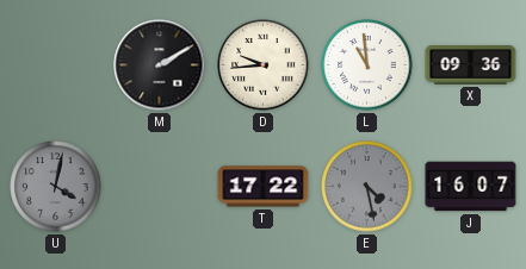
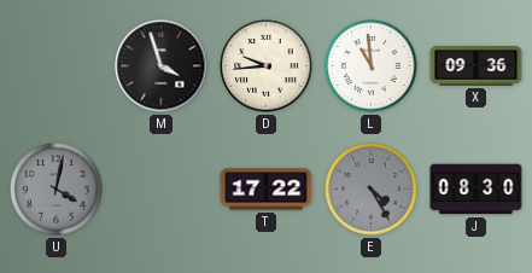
M: 2:10 -> 3:57
E: 4:28 -> 4:25
J: 16:07 -> 08:30
